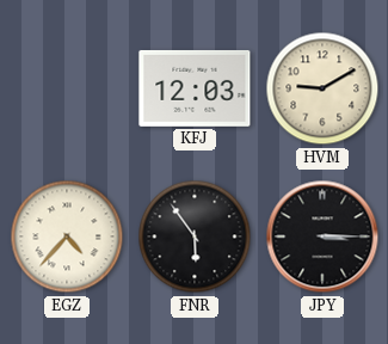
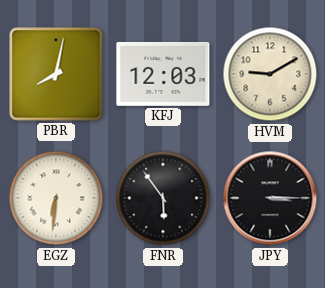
PBR: none -> 8:02
EGZ: 4:37 -> 6:31
